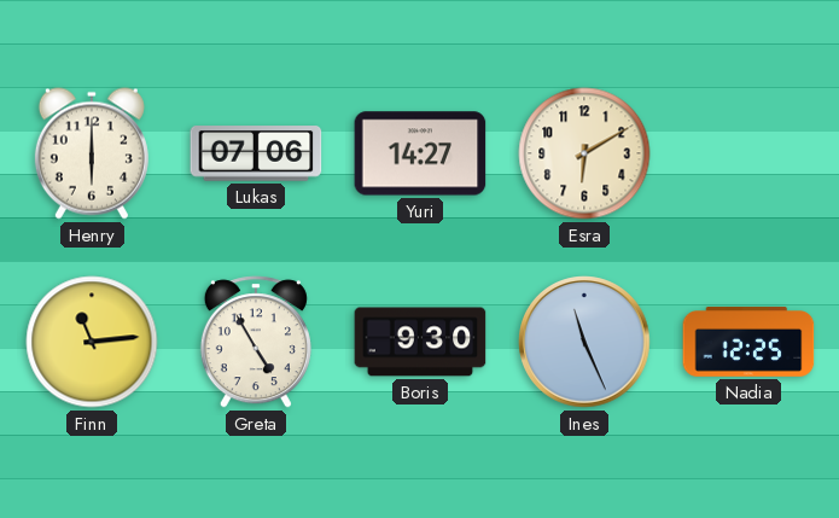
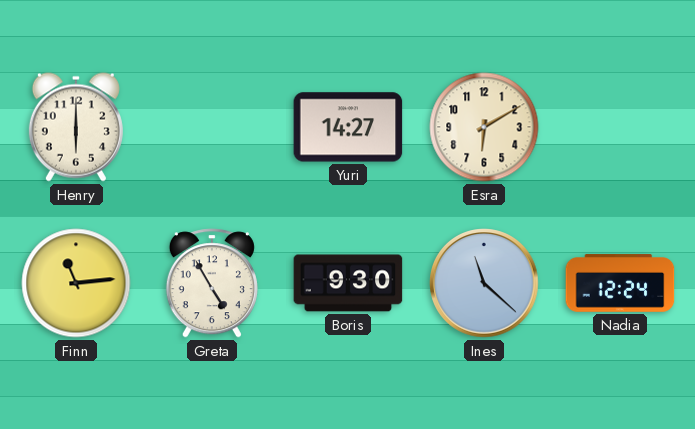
Lukas: 07:06 -> none
Ines: 11:26 -> 11:22
Nadia: 12:25 -> 12:24
